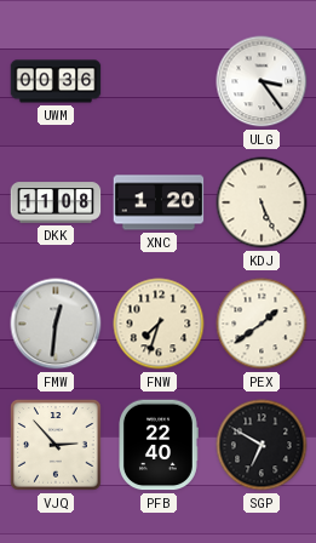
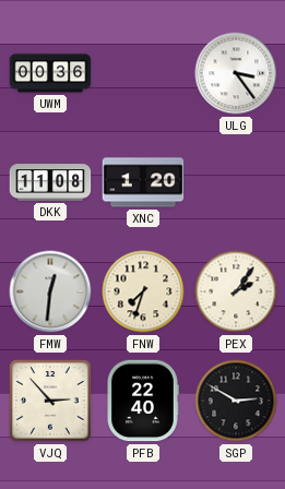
KDJ: 5:26 -> none
PEX: 1:39 -> 2:06
SGP: 6:50 -> 2:50
